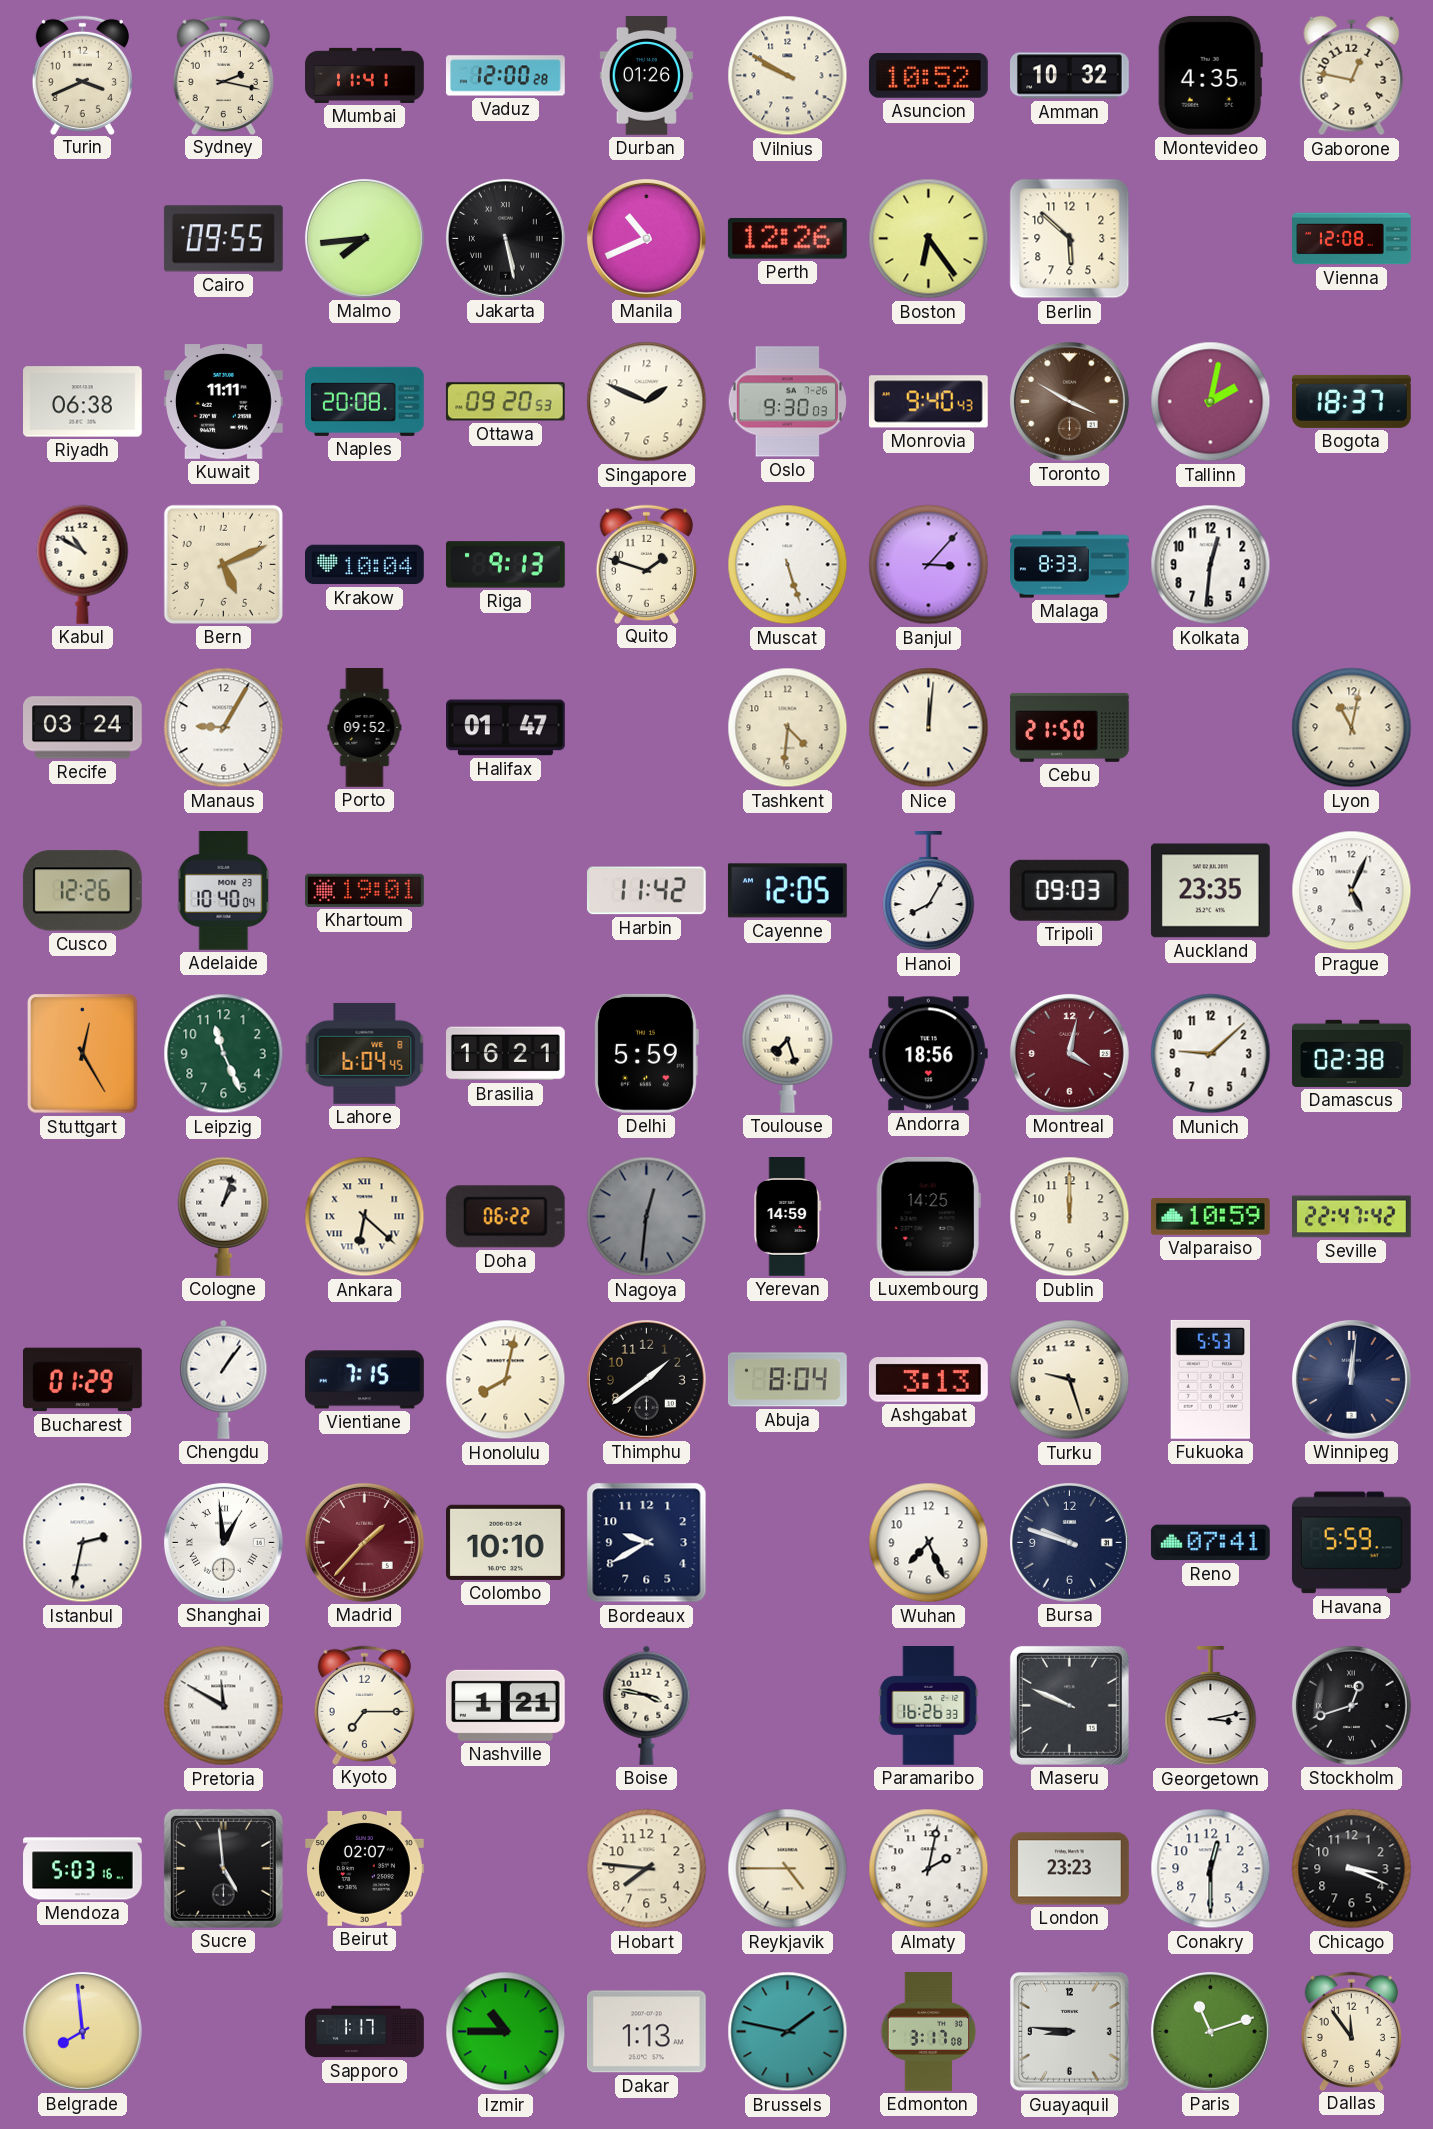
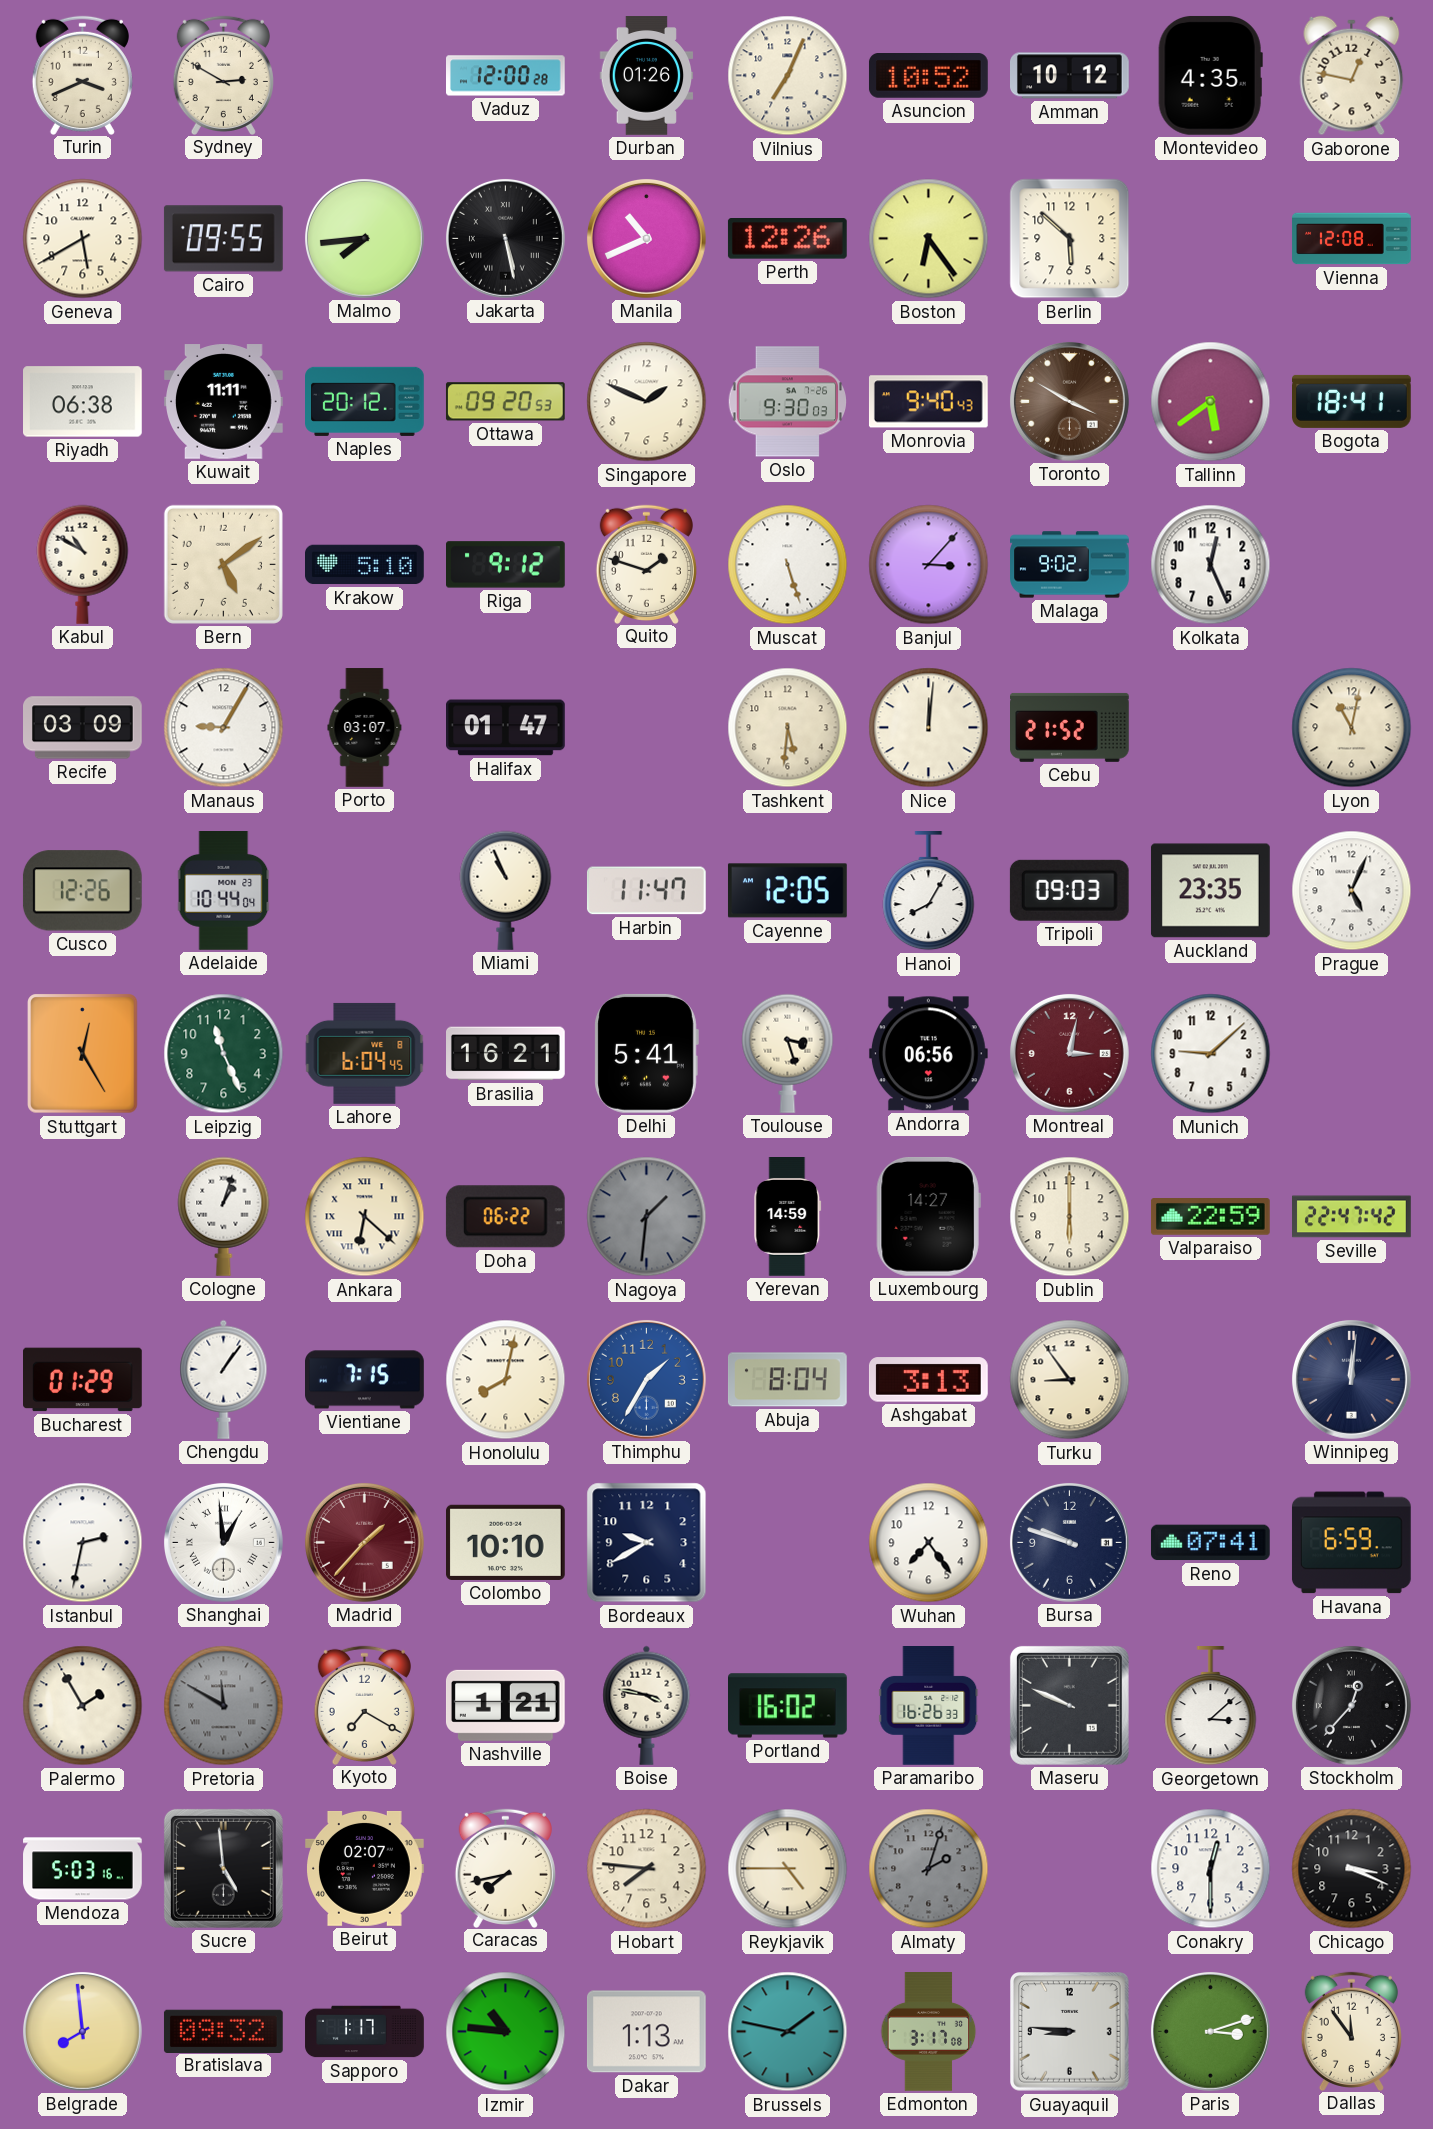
Sydney: 2:17 -> 2:50
Mumbai: 11:41 -> none
Vilnius: 9:50 -> 7:04
Amman: 10:32 -> 10:12
Geneva: none -> 5:40
Naples: 20:08 -> 20:12
Tallinn: 2:02 -> 5:39
Bogota: 18:37 -> 18:41
Bern: 5:11 -> 5:09
Krakow: 10:04 -> 5:10
Riga: 9:13 -> 9:12
Malaga: 8:33 -> 9:02
Kolkata: 12:31 -> 12:26
Recife: 03:24 -> 03:09
Porto: 09:52 -> 03:07
Tashkent: 4:31 -> 5:31
Cebu: 21:50 -> 21:52
Adelaide: 10:40 -> 10:44
Khartoum: 19:01 -> none
Miami: none -> 10:56
Harbin: 11:42 -> 11:47
Delhi: 5:59 -> 5:41
Toulouse: 7:27 -> 3:27
Andorra: 18:56 -> 06:56
Montreal: 4:02 -> 3:02
Damascus: 02:38 -> none
Nagoya: 12:31 -> 1:31
Luxembourg: 14:25 -> 14:27
Dublin: 12:00 -> 6:00
Valparaiso: 10:59 -> 22:59
Thimphu: 1:39 -> 1:35
Thimphu dial: black -> blue
Turku: 9:27 -> 8:54
Fukuoka: 5:53 -> none
Wuhan: 7:26 -> 7:24
Havana: 5:59 -> 6:59
Palermo: none -> 1:55
Pretoria dial: white -> grey
Kyoto: 7:15 -> 7:20
Portland: none -> 16:02
Georgetown: 3:13 -> 3:08
Stockholm: 12:42 -> 12:37
Caracas: none -> 7:43
Almaty: 2:02 -> 2:03
Almaty dial: white -> grey
London: 23:23 -> none
Bratislava: none -> 09:32
Izmir: 10:45 -> 10:46
Paris: 11:12 -> 3:12
